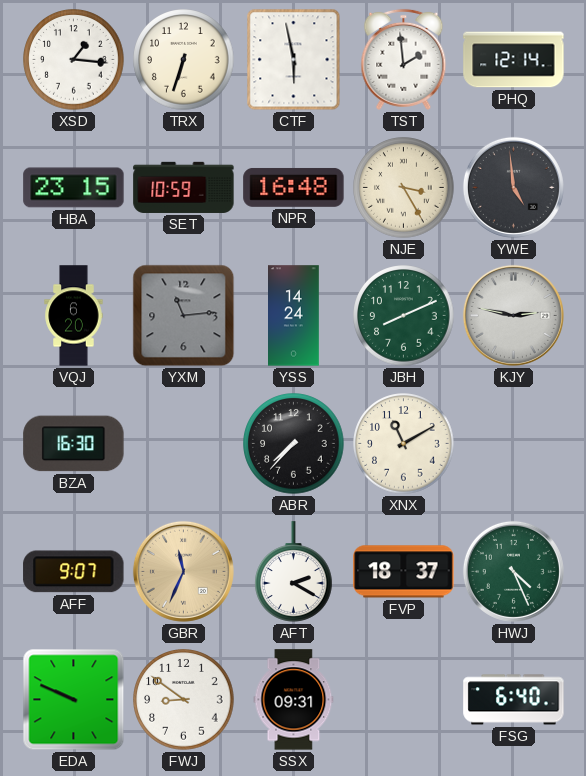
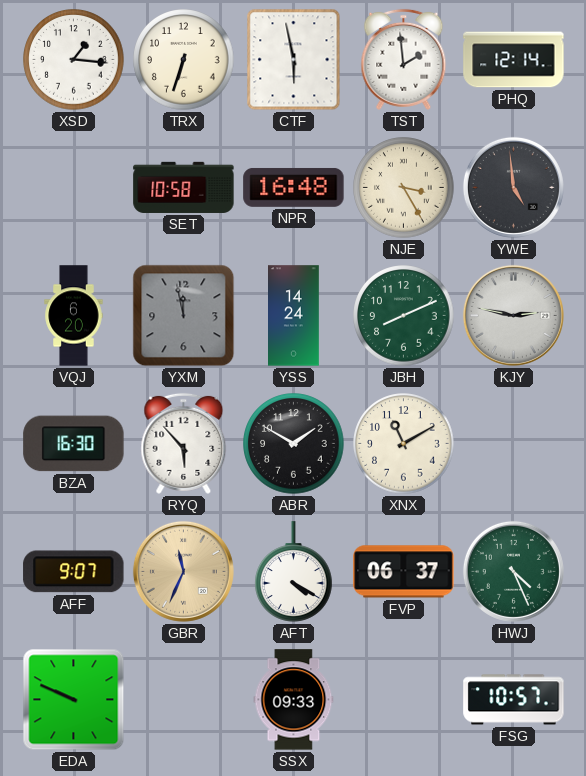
HBA: 23:15 -> none
SET: 10:59 -> 10:58
YXM: 11:14 -> 11:58
RYQ: none -> 5:53
ABR: 7:37 -> 1:50
AFT: 2:20 -> 4:20
FVP: 18:37 -> 06:37
FWJ: 8:51 -> none
SSX: 09:31 -> 09:33
FSG: 6:40 -> 10:57
